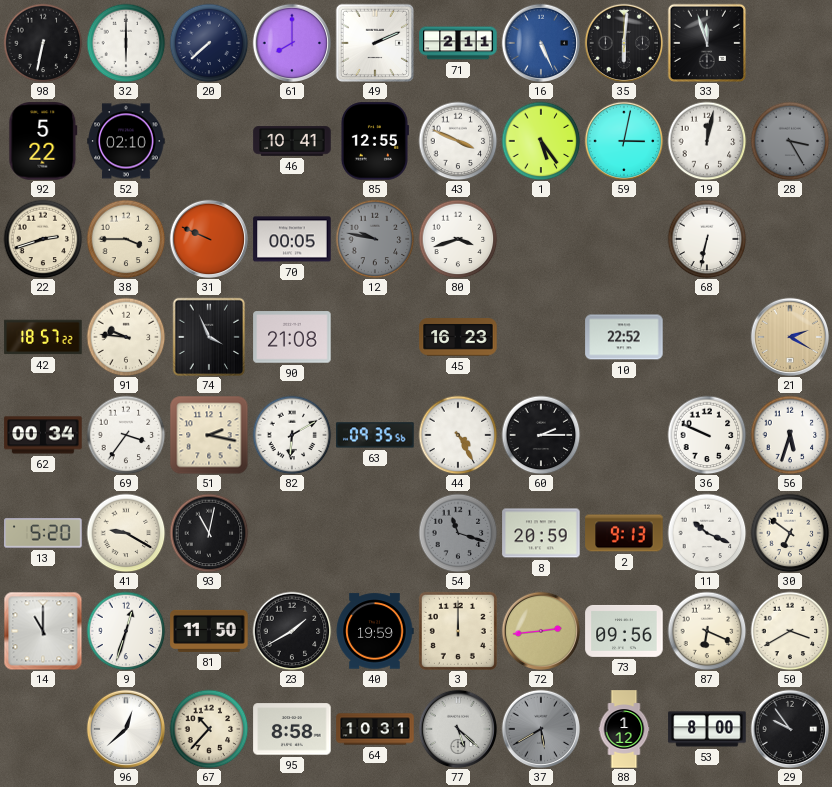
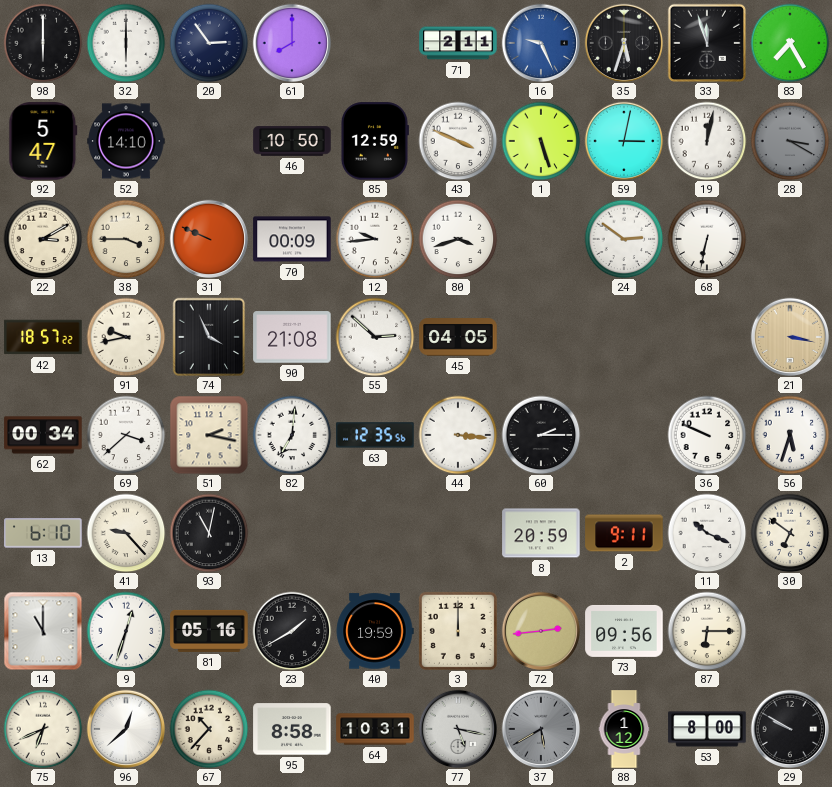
98: 6:32 -> 6:00
20: 7:38 -> 2:54
49: 2:11 -> none
16: 5:26 -> 9:26
35: 6:01 -> 5:33
83: none -> 7:25
92: 5:22 -> 5:47
52: 02:10 -> 14:10
46: 10:41 -> 10:50
85: 12:55 -> 12:59
1: 5:24 -> 5:27
28: 3:25 -> 3:20
22: 2:42 -> 3:10
70: 00:05 -> 00:09
12: 9:47 -> 9:44
12 dial: grey -> white
24: none -> 2:51
91: 9:46 -> 9:43
55: none -> 2:52
45: 16:23 -> 04:05
10: 22:52 -> none
21: 2:20 -> 3:17
69: 3:36 -> 3:38
82: 6:10 -> 7:01
63: 09:35 -> 12:35
44: 4:25 -> 3:16
13: 5:20 -> 6:10
41: 9:20 -> 9:23
54: 11:18 -> none
2: 9:13 -> 9:11
81: 11:50 -> 05:16
87: 6:19 -> 6:15
50: 3:40 -> none
75: none -> 6:41
77: 5:22 -> 5:17
29: 9:54 -> 9:50
